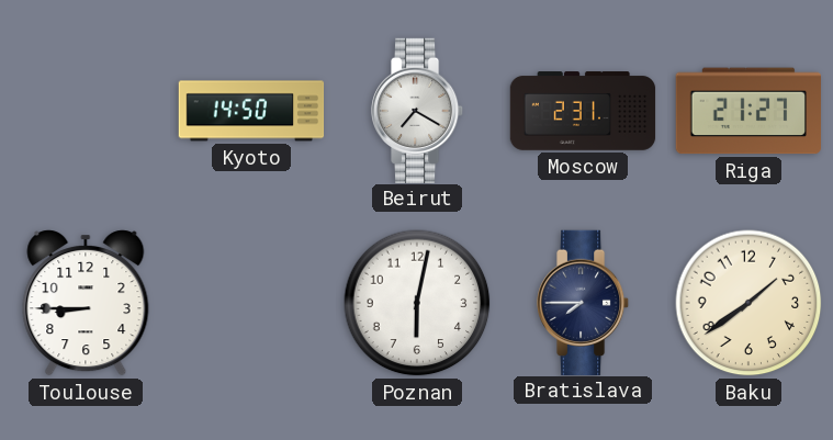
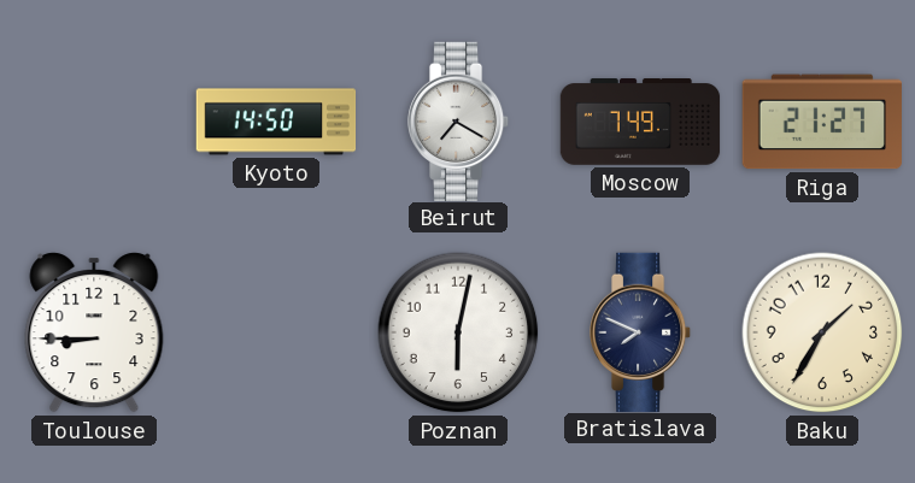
Moscow: 2:31 -> 7:49
Bratislava: 7:45 -> 7:49
Baku: 1:39 -> 1:35
